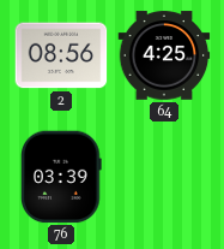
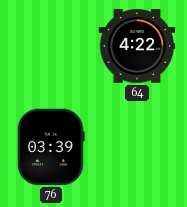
2: 08:56 -> none
64: 4:25 -> 4:22
